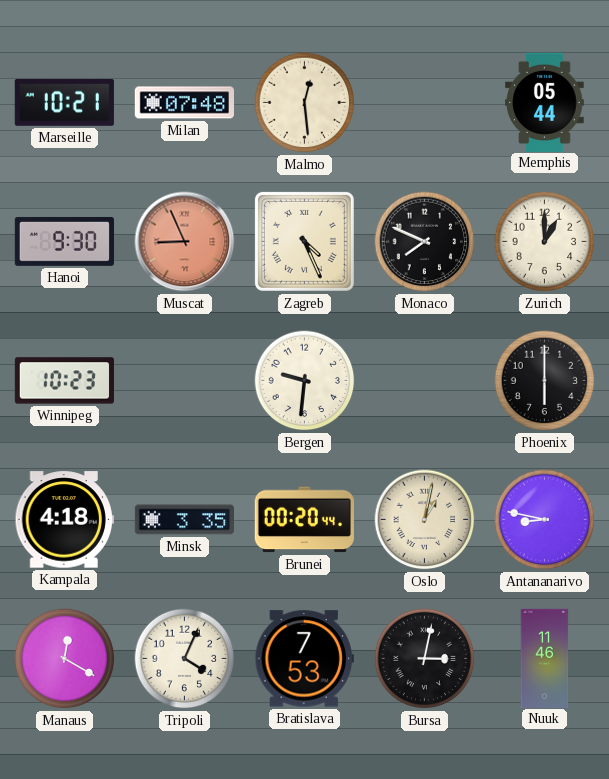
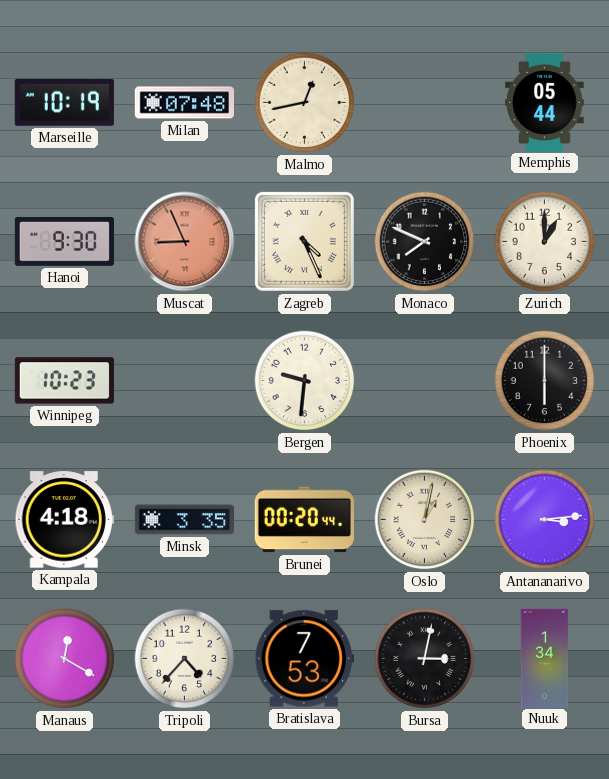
Marseille: 10:21 -> 10:19
Malmo: 12:29 -> 12:43
Antananarivo: 8:47 -> 3:14
Tripoli: 4:04 -> 4:37
Nuuk: 11:46 -> 1:34
